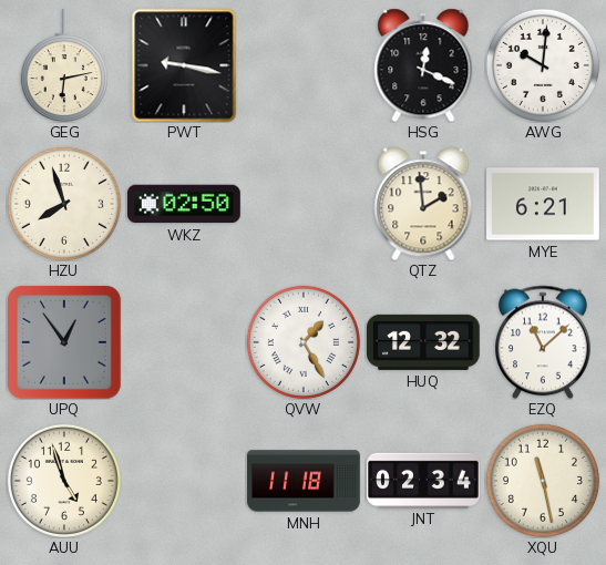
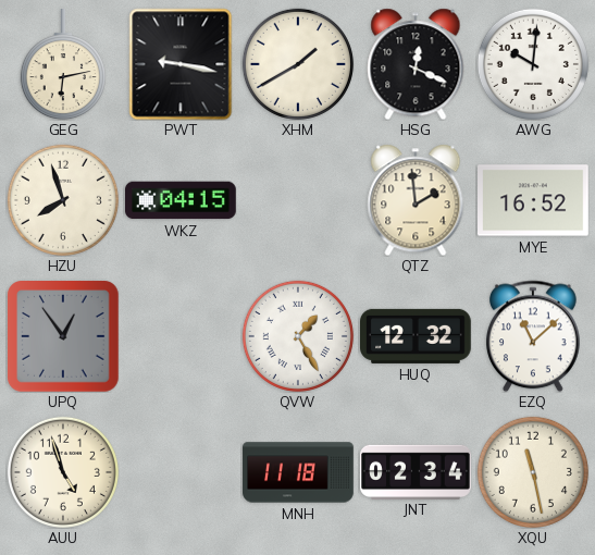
XHM: none -> 1:40
WKZ: 02:50 -> 04:15
MYE: 6:21 -> 16:52
